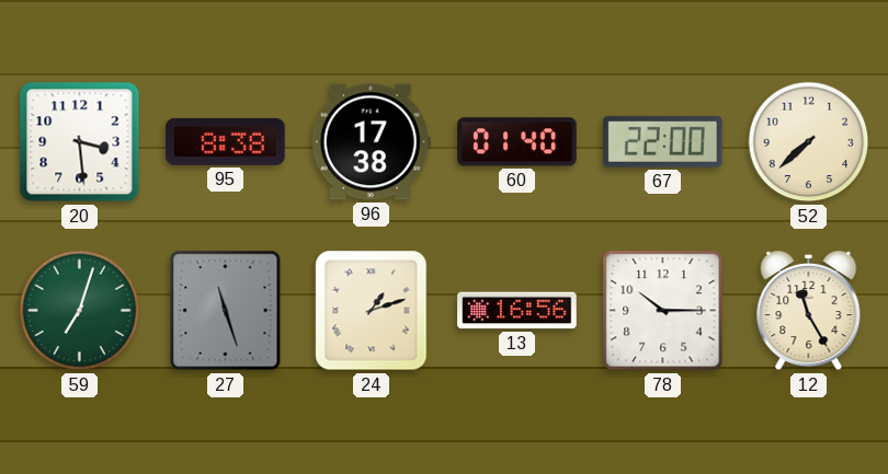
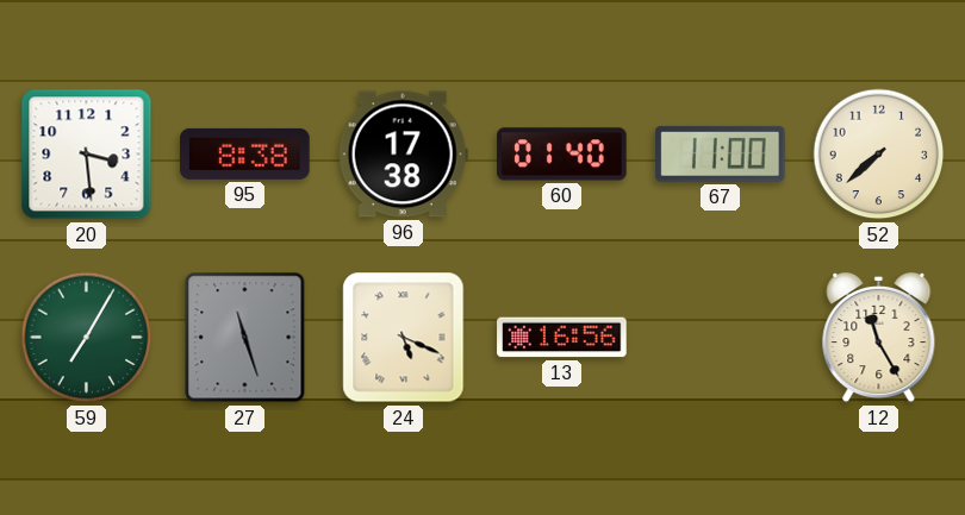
67: 22:00 -> 11:00
59: 7:03 -> 7:05
24: 1:12 -> 5:19
78: 10:15 -> none
